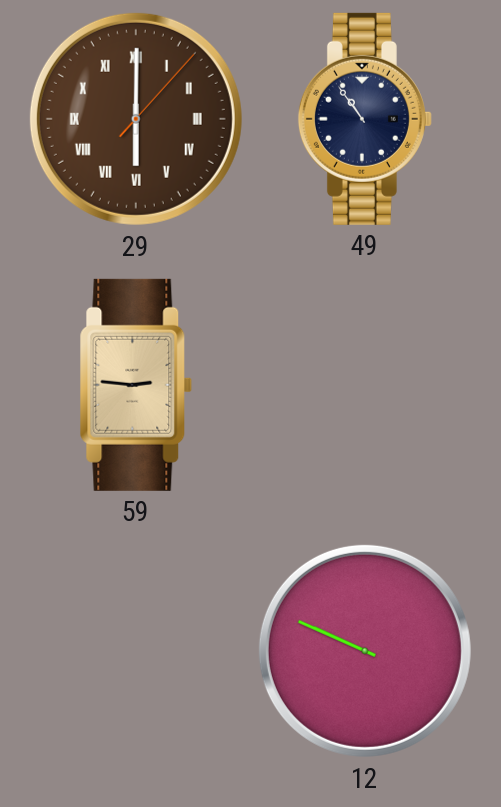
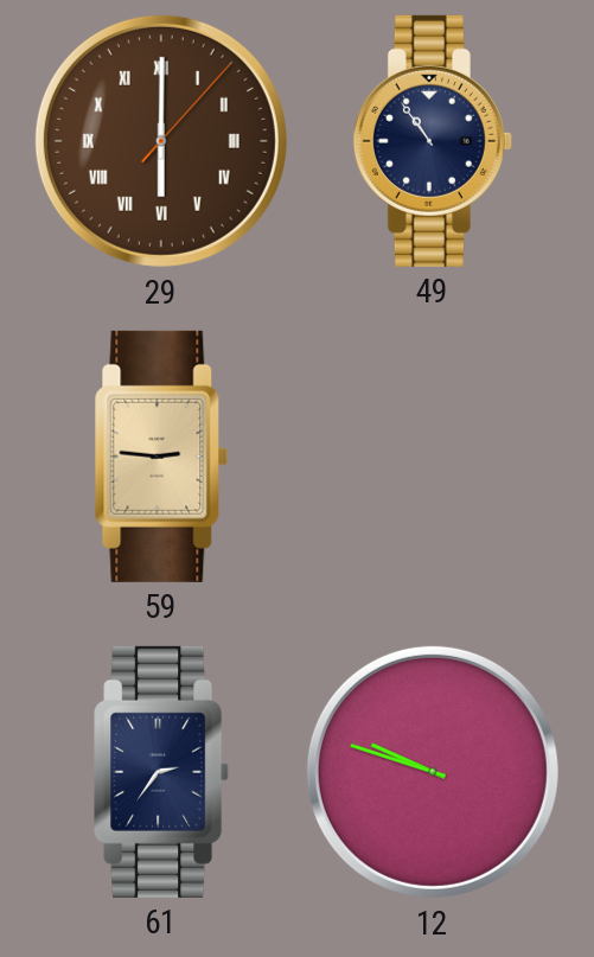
61: none -> 2:36
12: 9:49 -> 9:48
